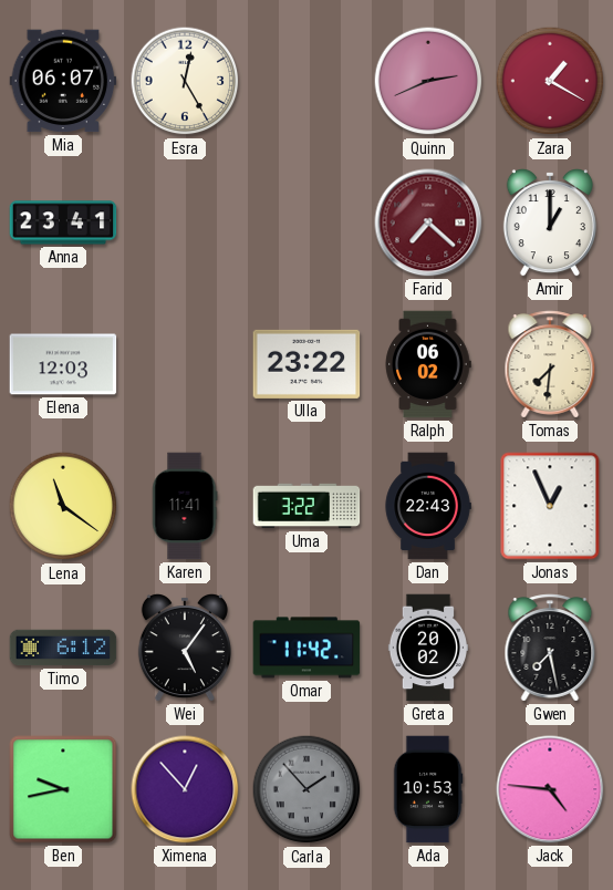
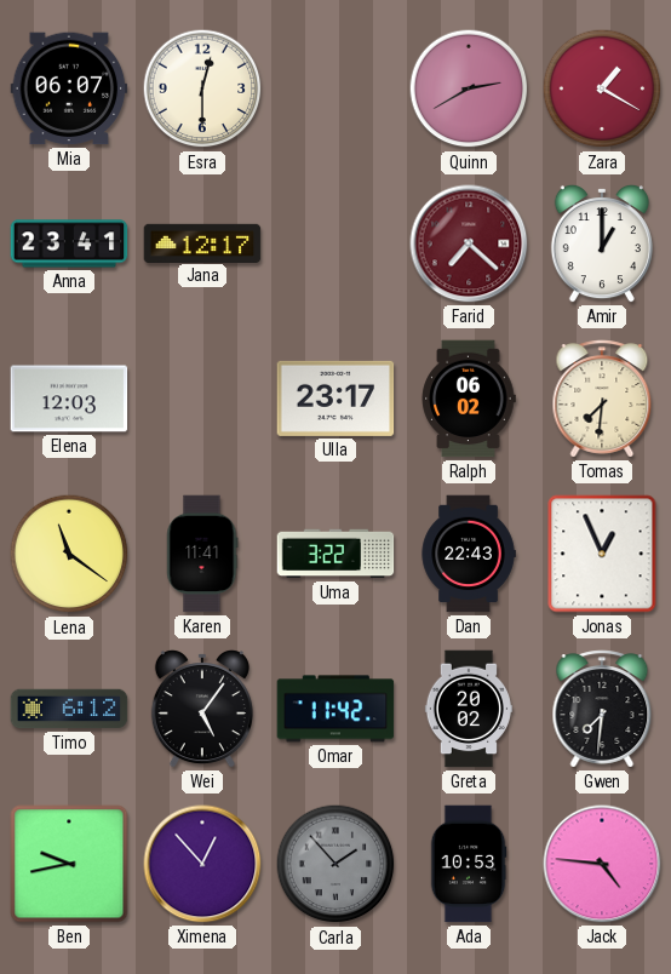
Esra: 12:25 -> 12:30
Quinn: 2:41 -> 2:40
Jana: none -> 12:17
Ulla: 23:22 -> 23:17
Gwen: 7:28 -> 7:31
